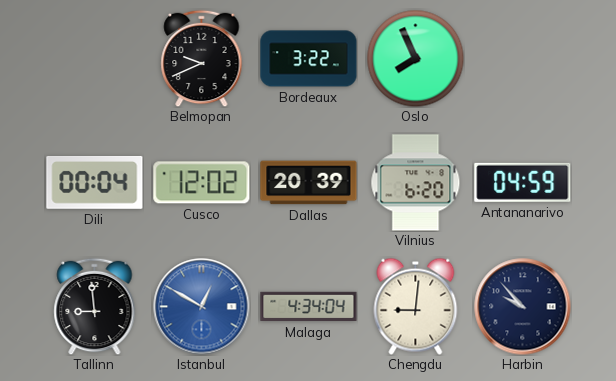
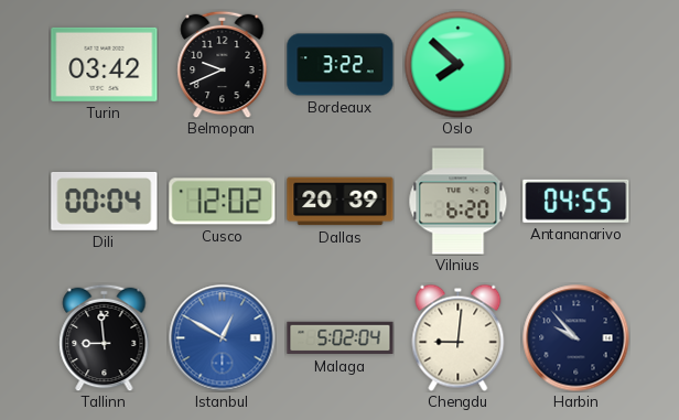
Turin: none -> 03:42
Oslo: 7:56 -> 7:52
Antananarivo: 04:59 -> 04:55
Malaga: 4:34 -> 5:02
